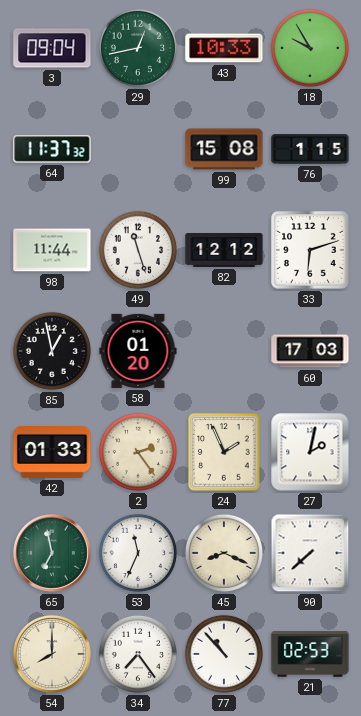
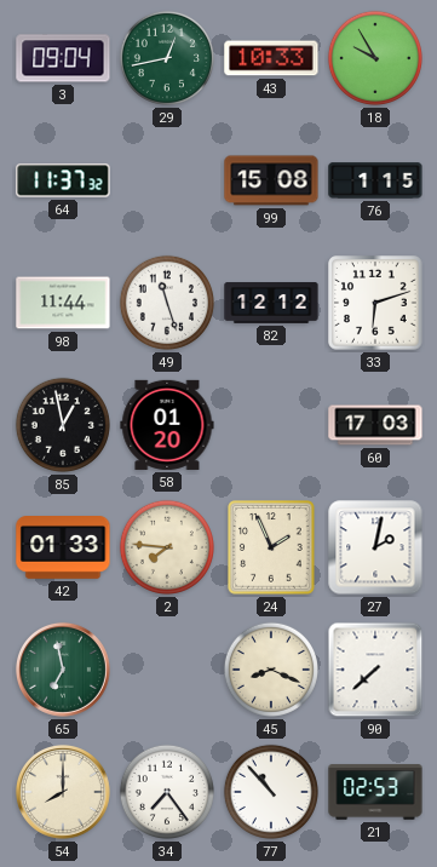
2: 2:24 -> 7:46
53: 11:34 -> none
